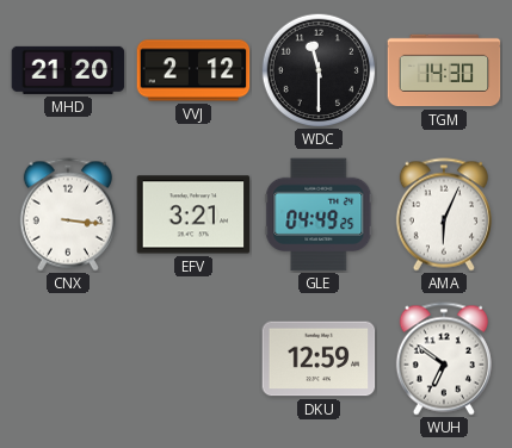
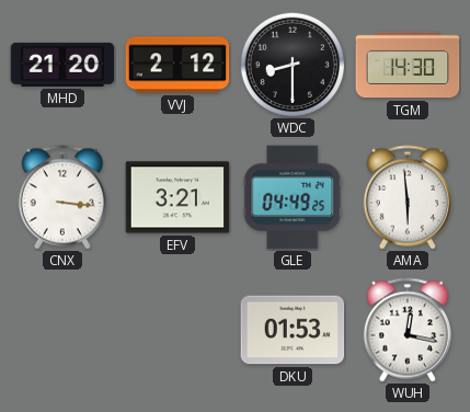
WDC: 11:30 -> 8:30
AMA: 6:04 -> 5:59
DKU: 12:59 -> 01:53
WUH: 6:51 -> 12:17
